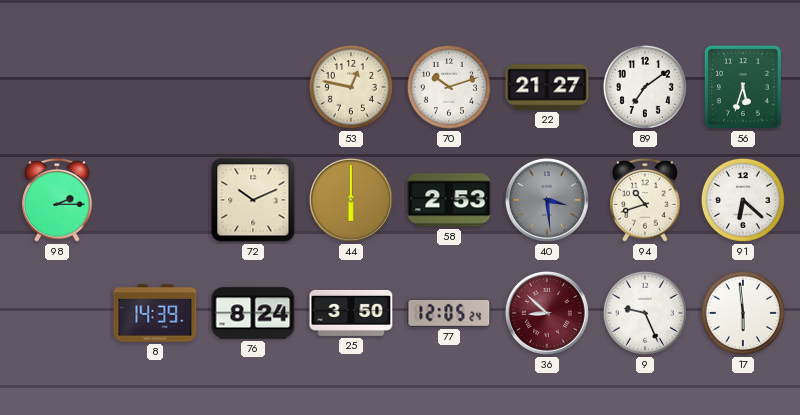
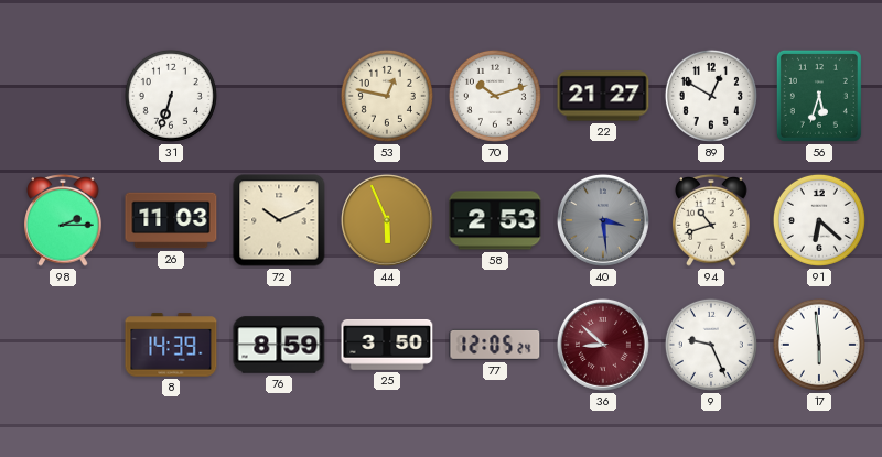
31: none -> 6:33
89: 7:09 -> 12:50
26: none -> 11:03
44: 6:00 -> 5:56
76: 8:24 -> 8:59
